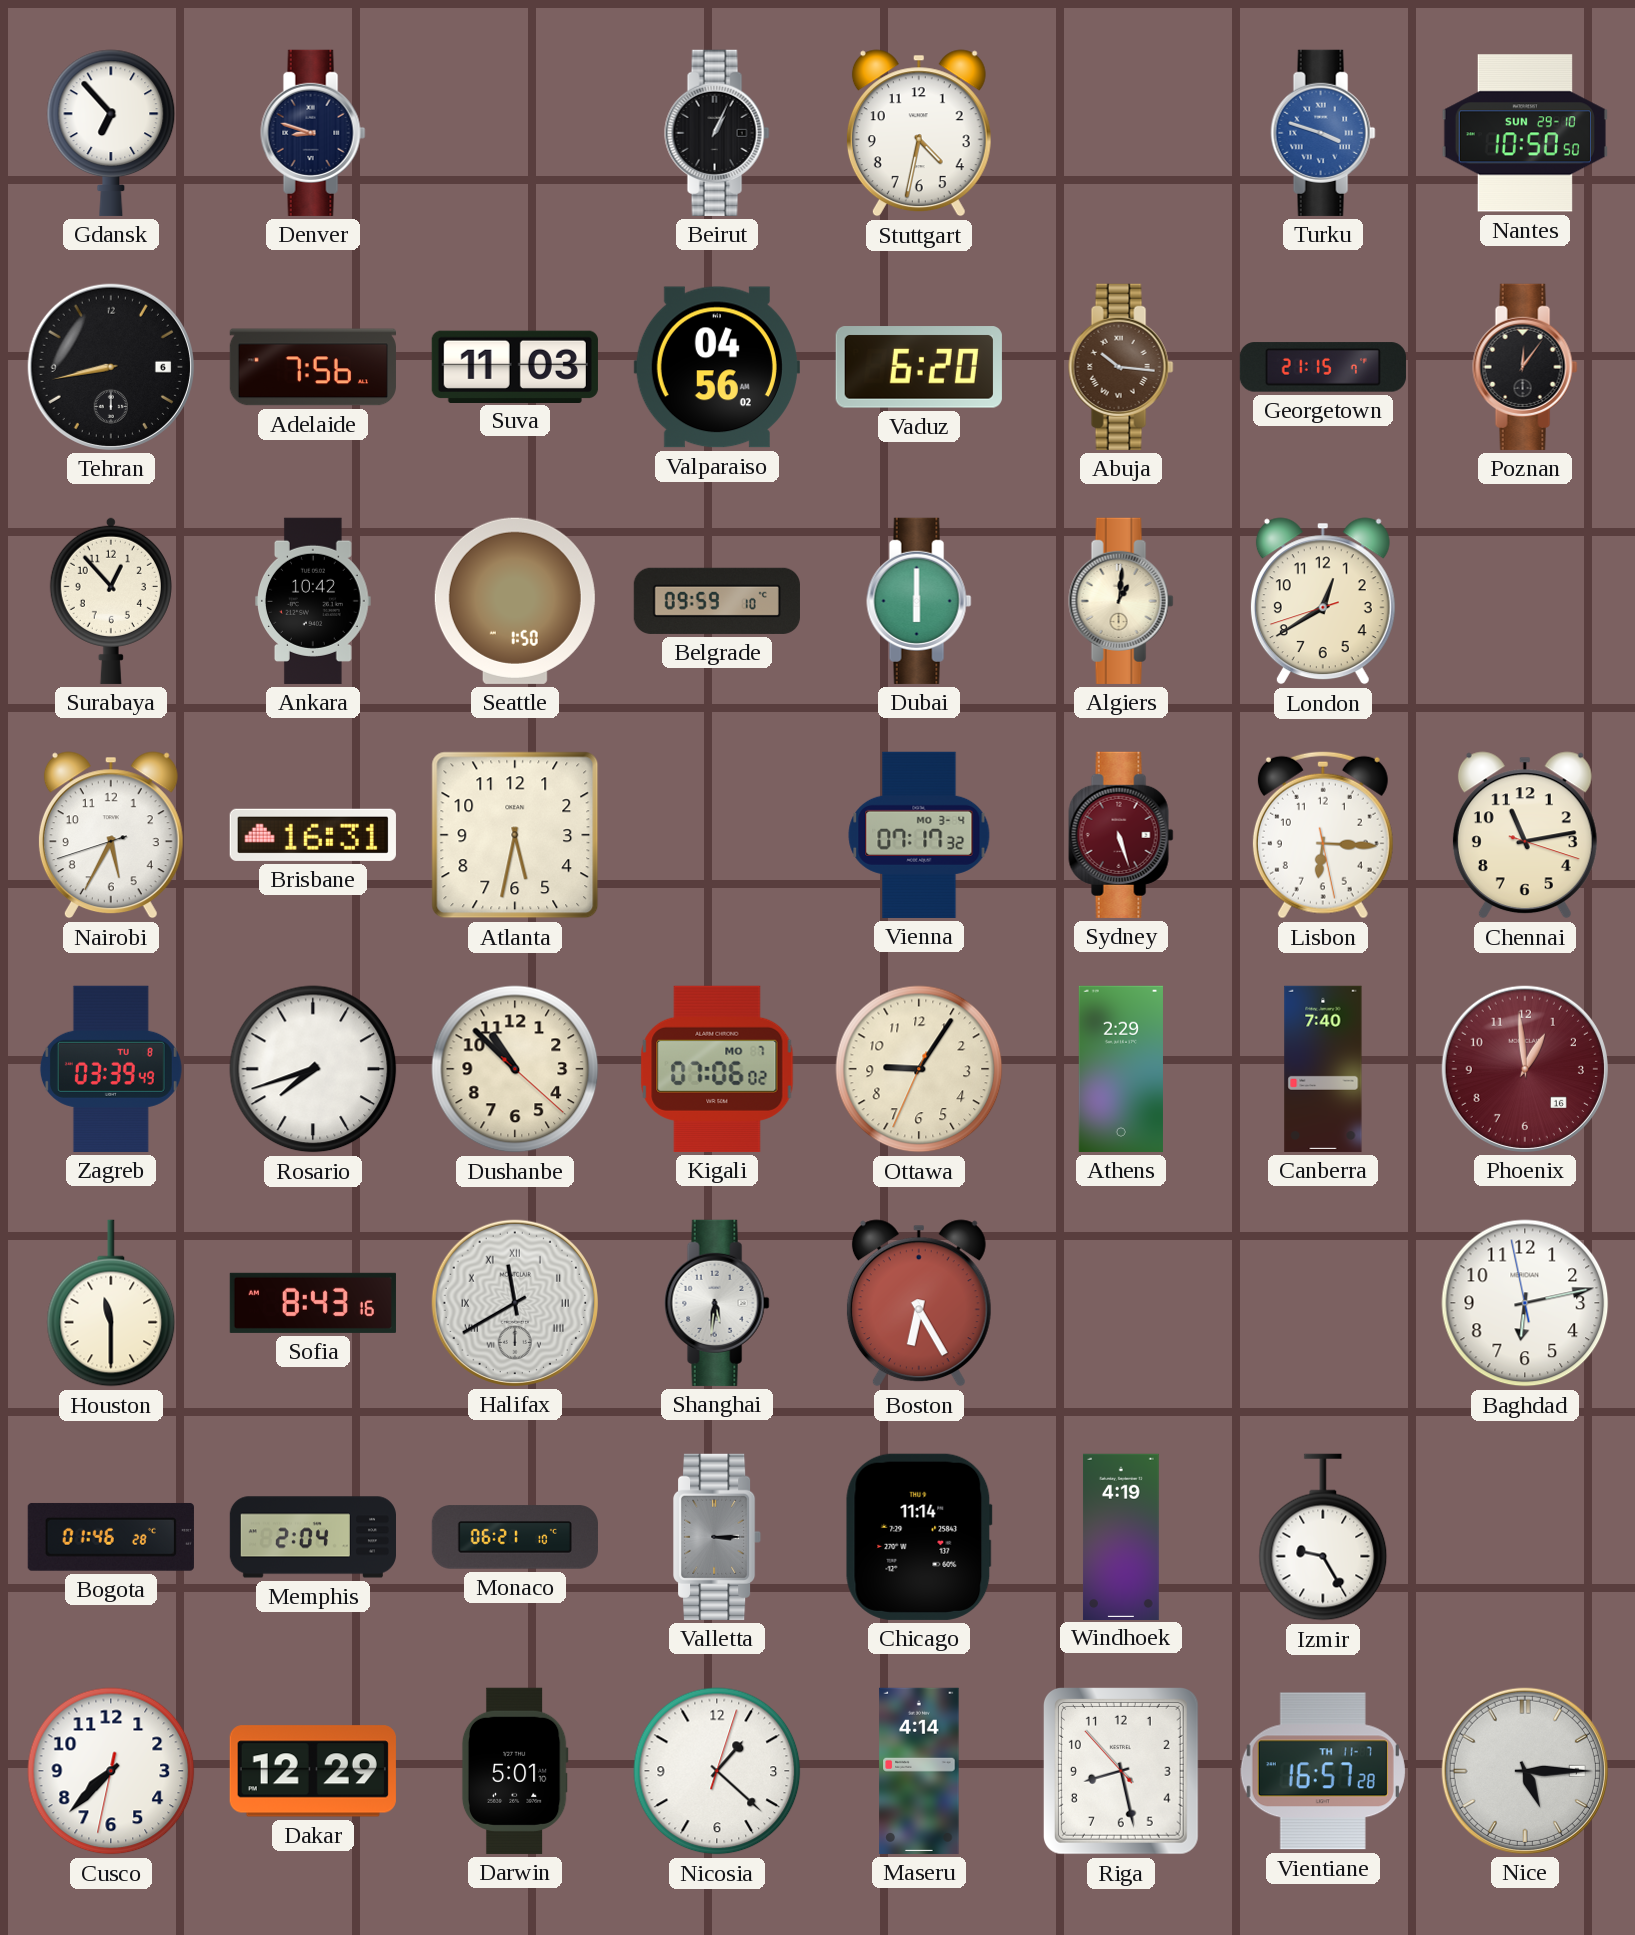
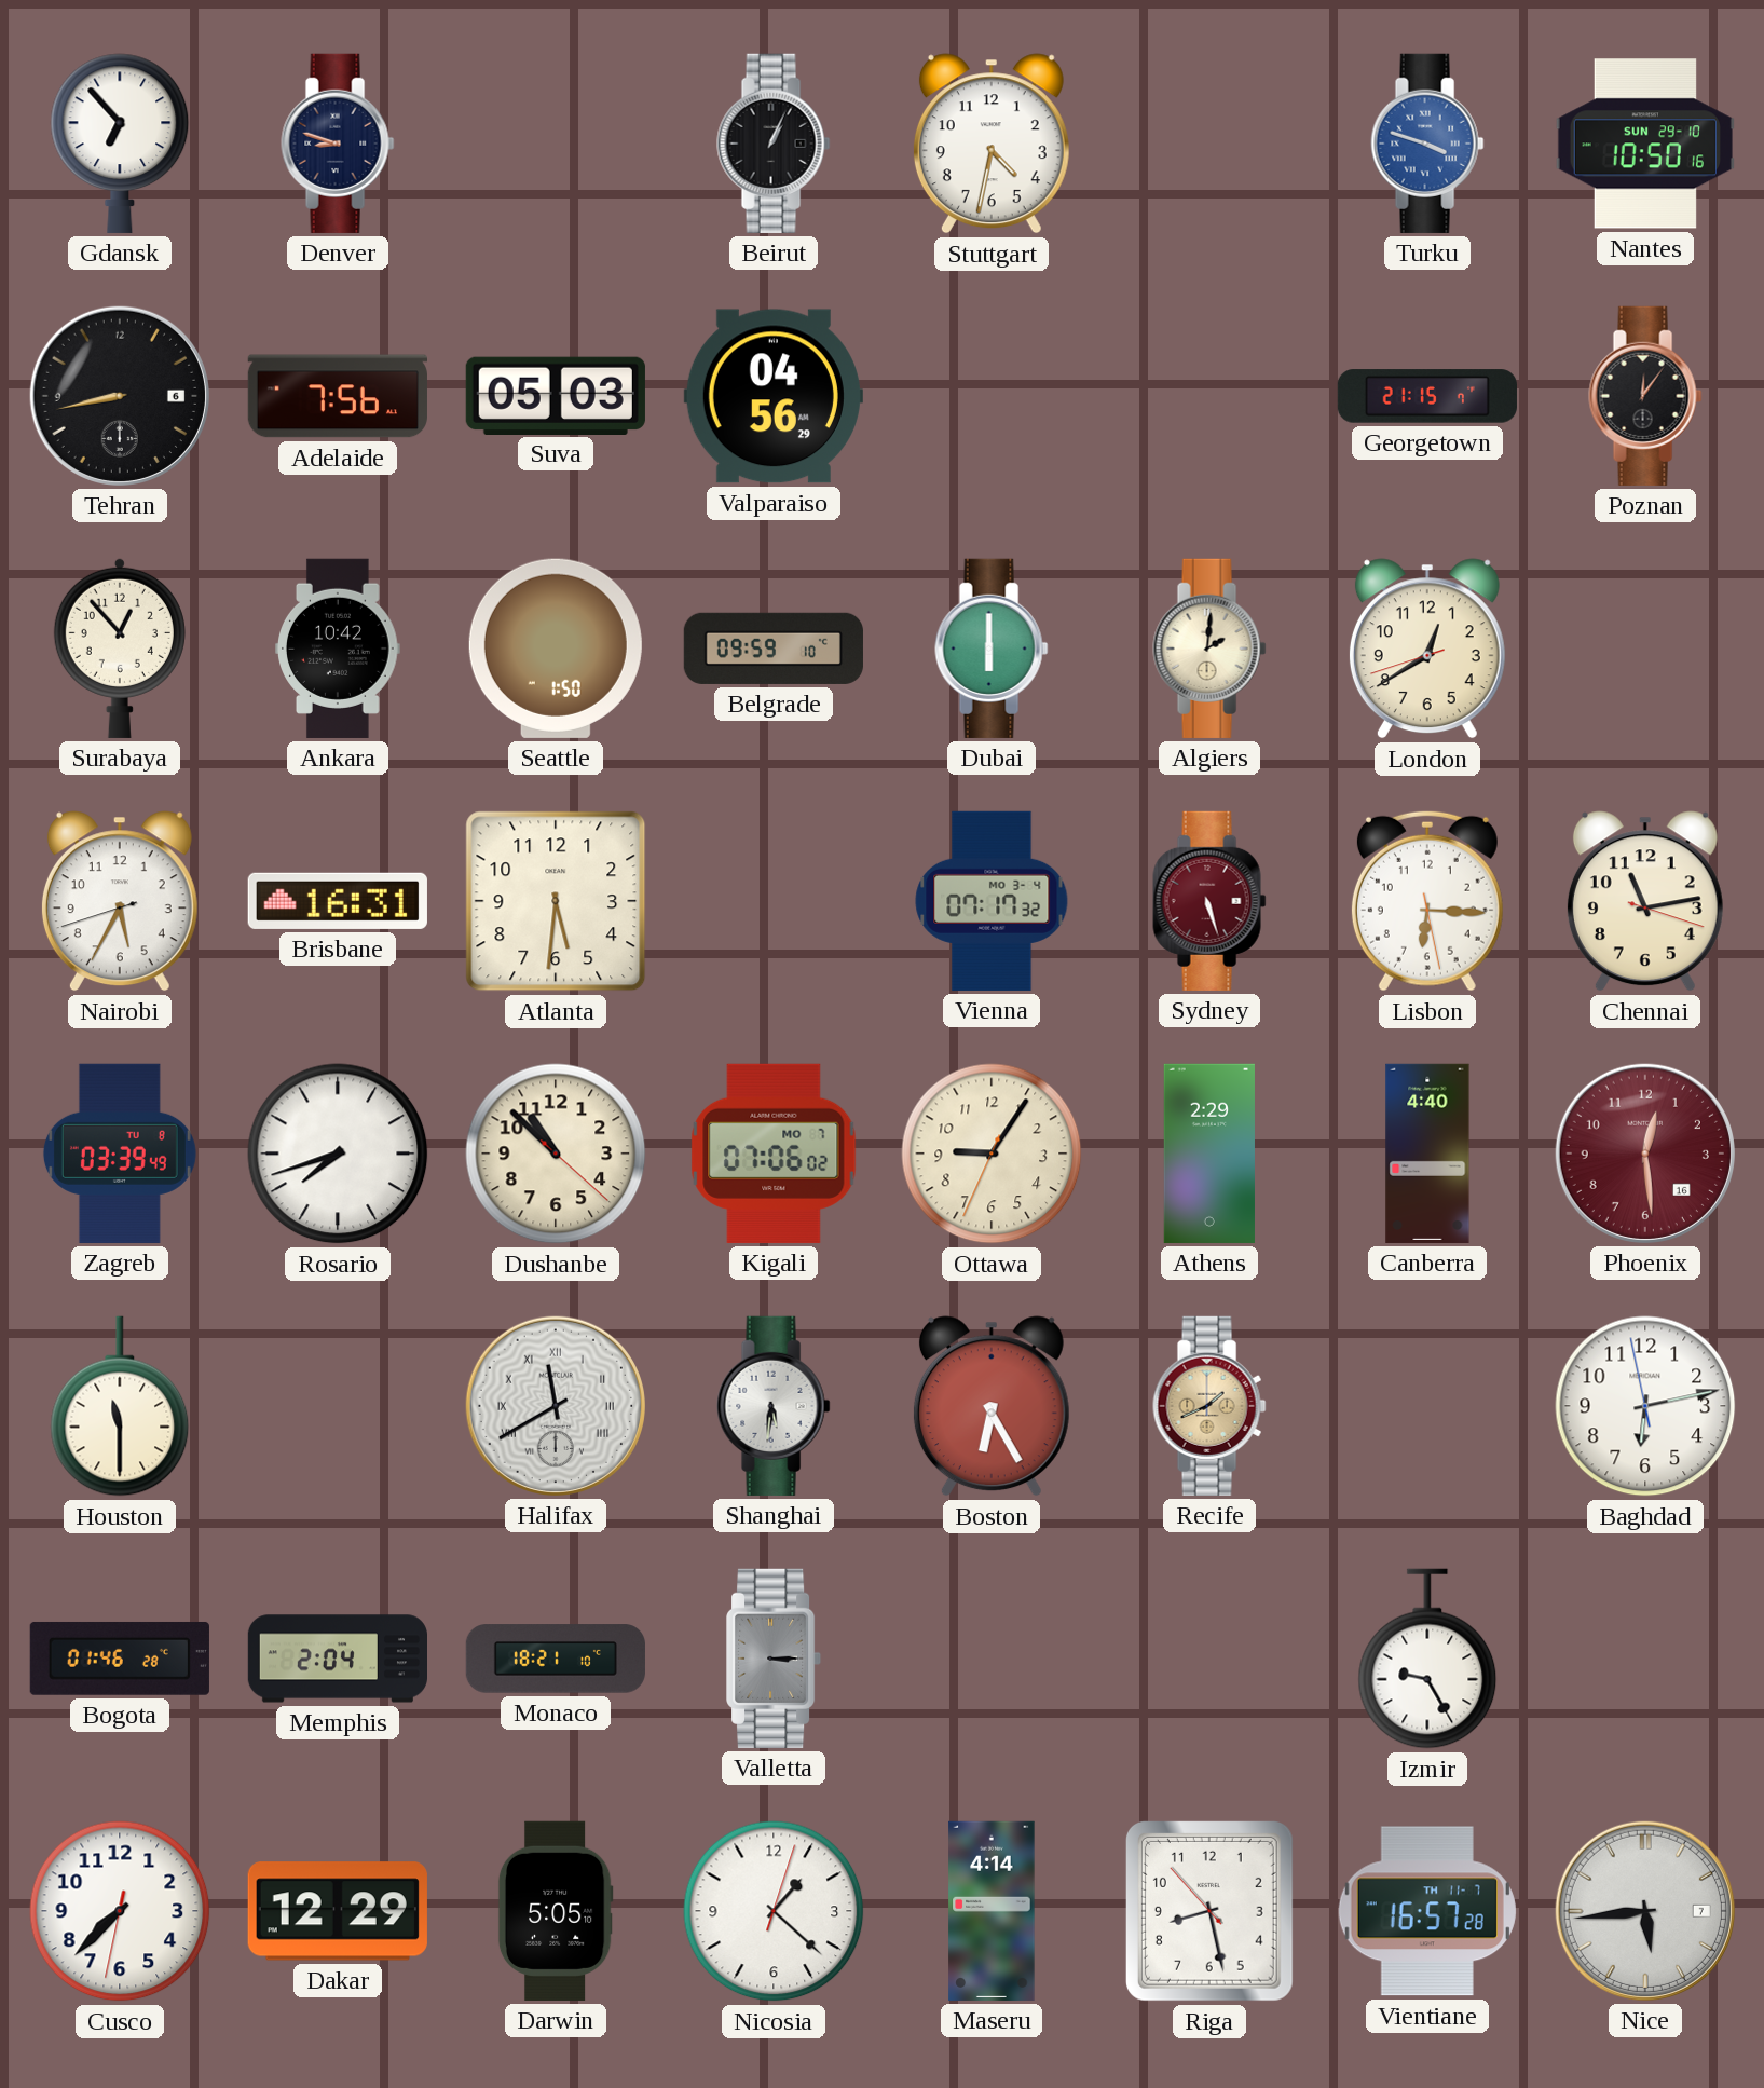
Nantes: 10:50:50 -> 10:50:16
Suva: 11:03 -> 05:03
Valparaiso: 04:56:02 -> 04:56:29
Vaduz: 6:20 -> none
Abuja: 10:16 -> none
Algiers: 1:01 -> 2:01
Atlanta: 5:32 -> 5:31
Canberra: 7:40 -> 4:40
Phoenix: 12:59 -> 12:29
Sofia: 8:43 -> none
Recife: none -> 1:41
Monaco: 06:21 -> 18:21
Chicago: 11:14 -> none
Windhoek: 4:19 -> none
Darwin: 5:01 -> 5:05
Nice: 5:15 -> 5:44
